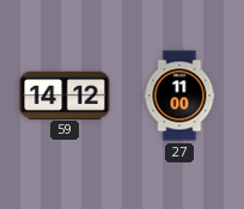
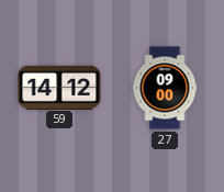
27: 11:00 -> 09:00
